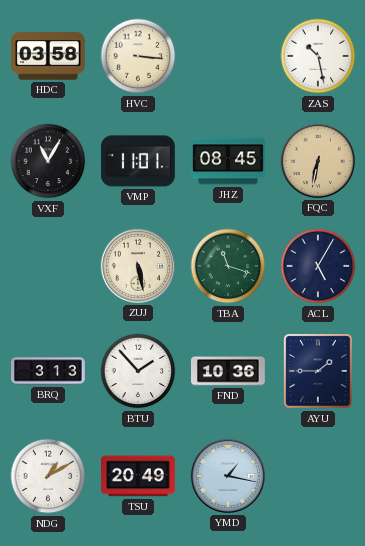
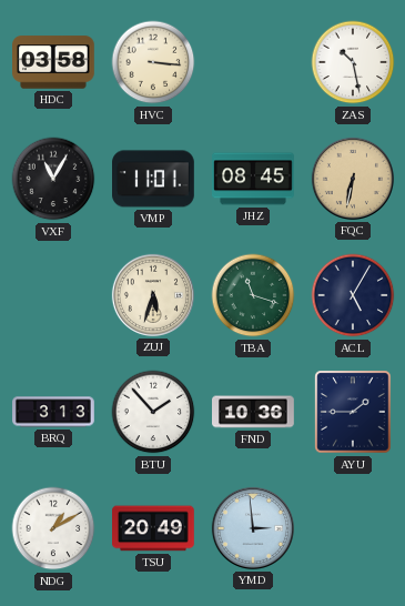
ZUJ: 5:28 -> 5:33
YMD: 1:17 -> 2:59
